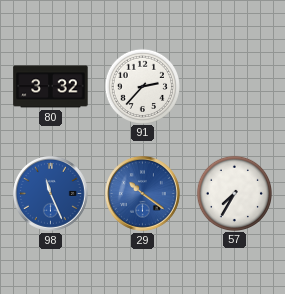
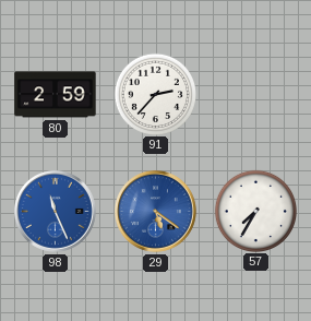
80: 3:32 -> 2:59
29: 10:21 -> 5:21
